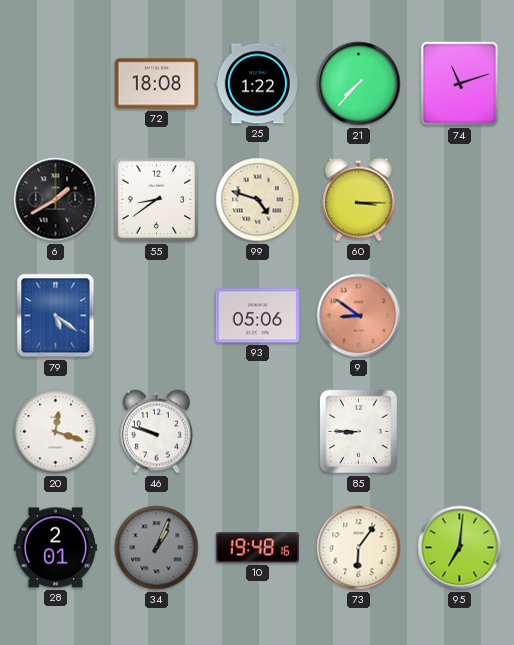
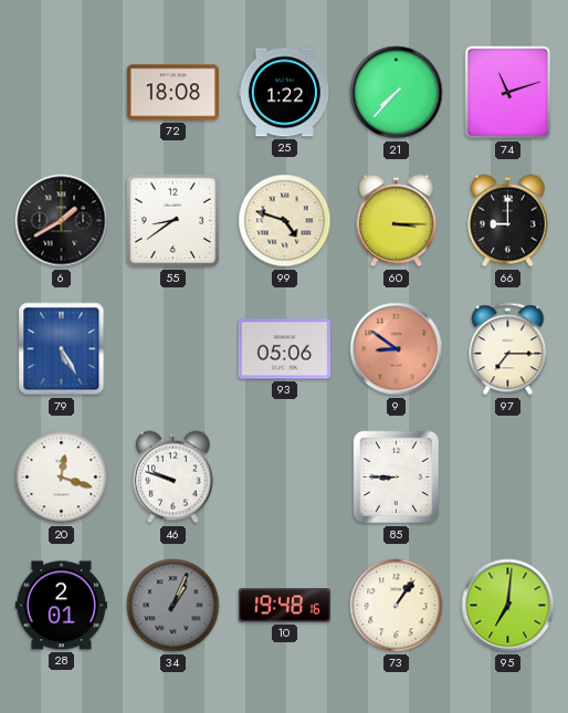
66: none -> 9:00
79: 5:21 -> 5:25
97: none -> 7:15
73: 6:06 -> 1:06
